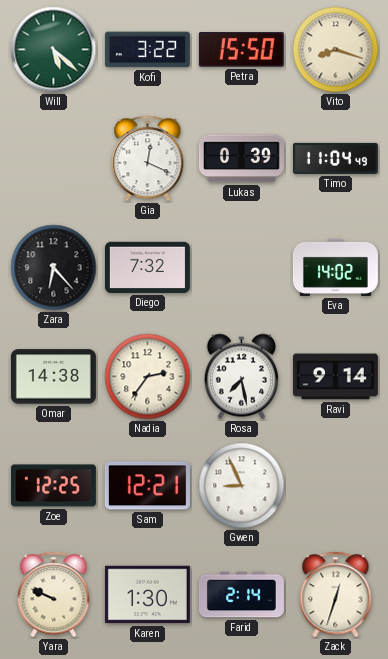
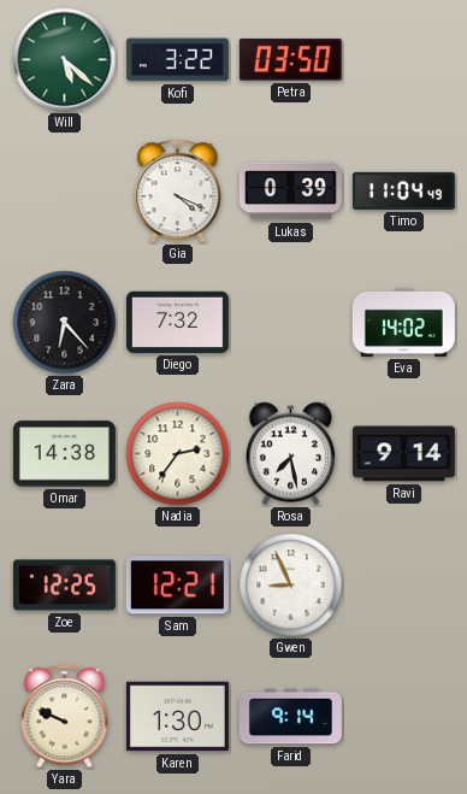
Petra: 15:50 -> 03:50
Vito: 8:18 -> none
Gia: 12:19 -> 4:19
Farid: 2:14 -> 9:14
Zack: 12:33 -> none
